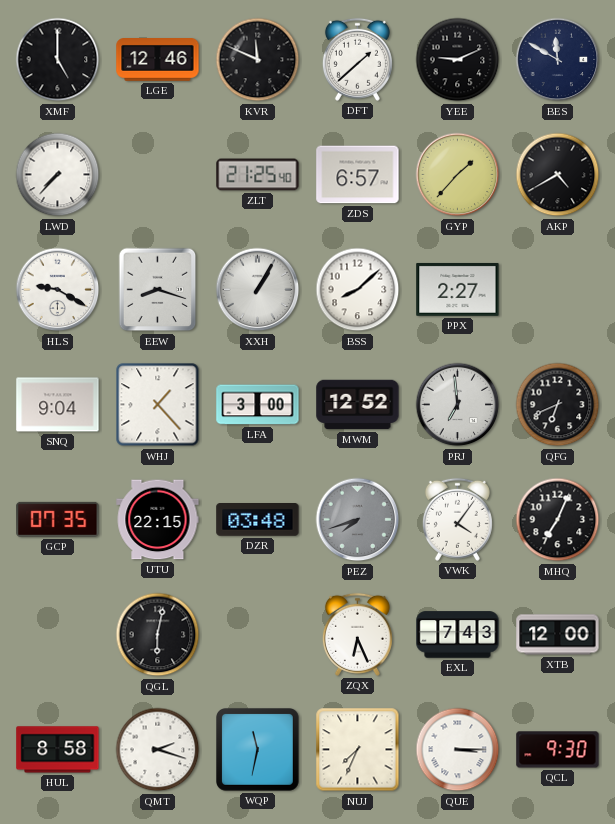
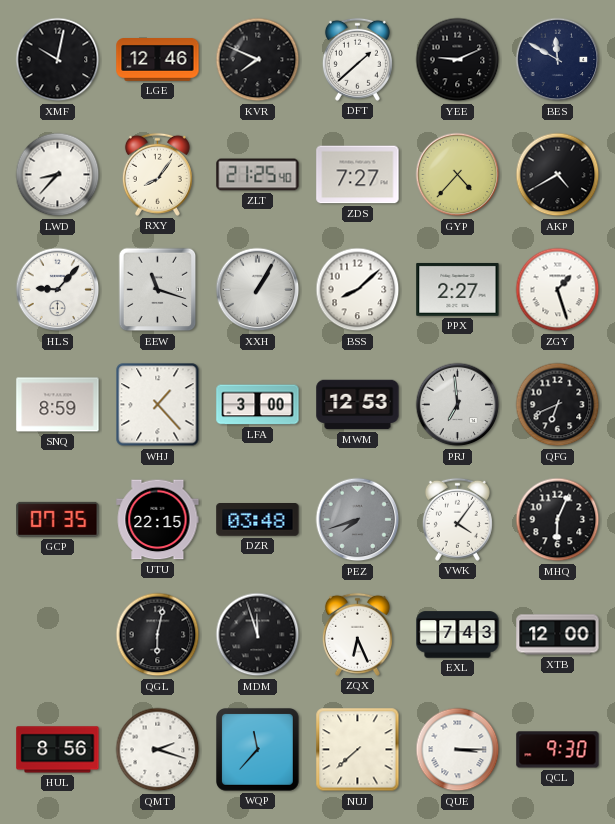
XMF: 5:00 -> 10:02
KVR: 11:49 -> 7:49
LWD: 7:37 -> 8:37
RXY: none -> 8:06
ZDS: 6:57 -> 7:27
GYP: 1:37 -> 4:37
HLS: 9:20 -> 9:07
EEW: 8:18 -> 11:18
ZGY: none -> 1:27
SNQ: 9:04 -> 8:59
MWM: 12:52 -> 12:53
MHQ: 7:04 -> 6:04
MDM: none -> 11:57
HUL: 8:58 -> 8:56
WQP: 11:32 -> 11:37
NUJ: 7:34 -> 7:38
